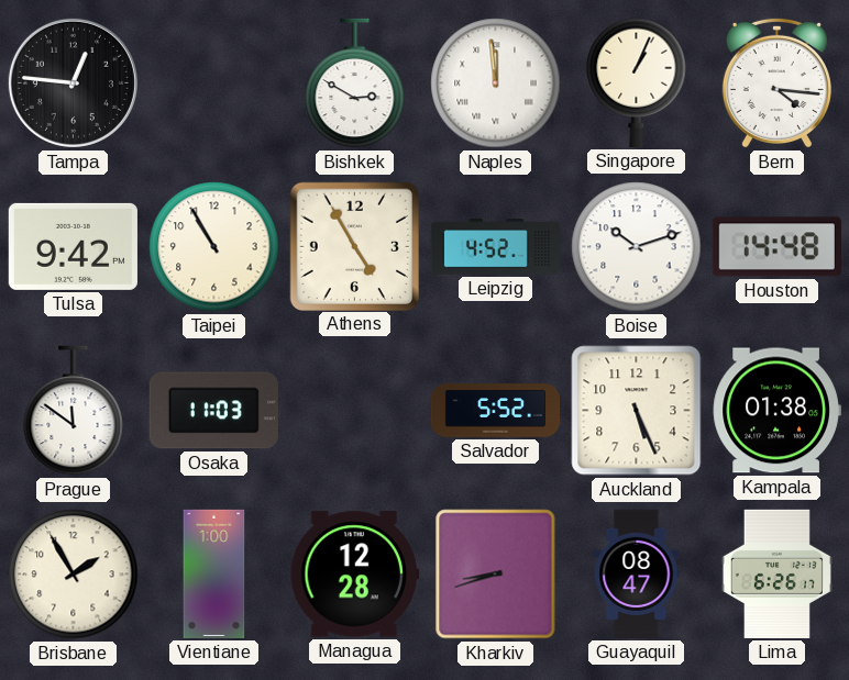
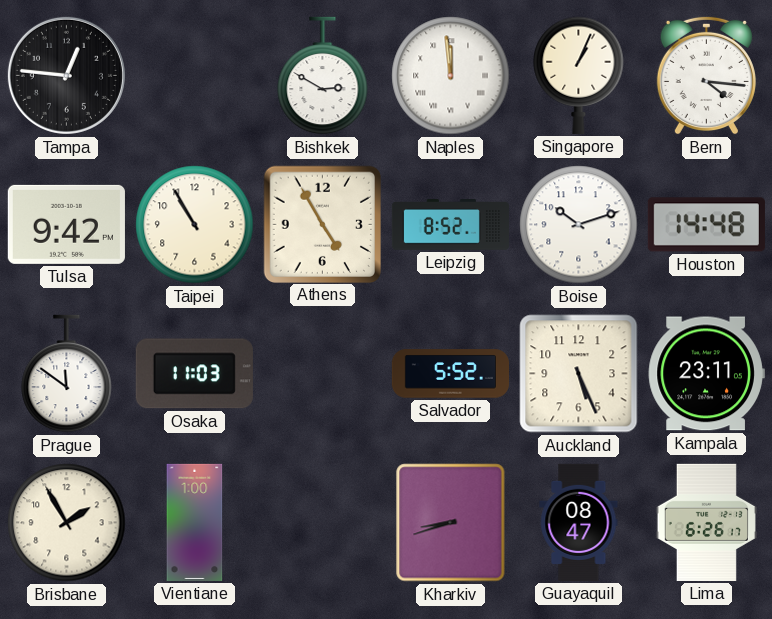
Leipzig: 4:52 -> 8:52
Kampala: 01:38 -> 23:11
Managua: 12:28 -> none
